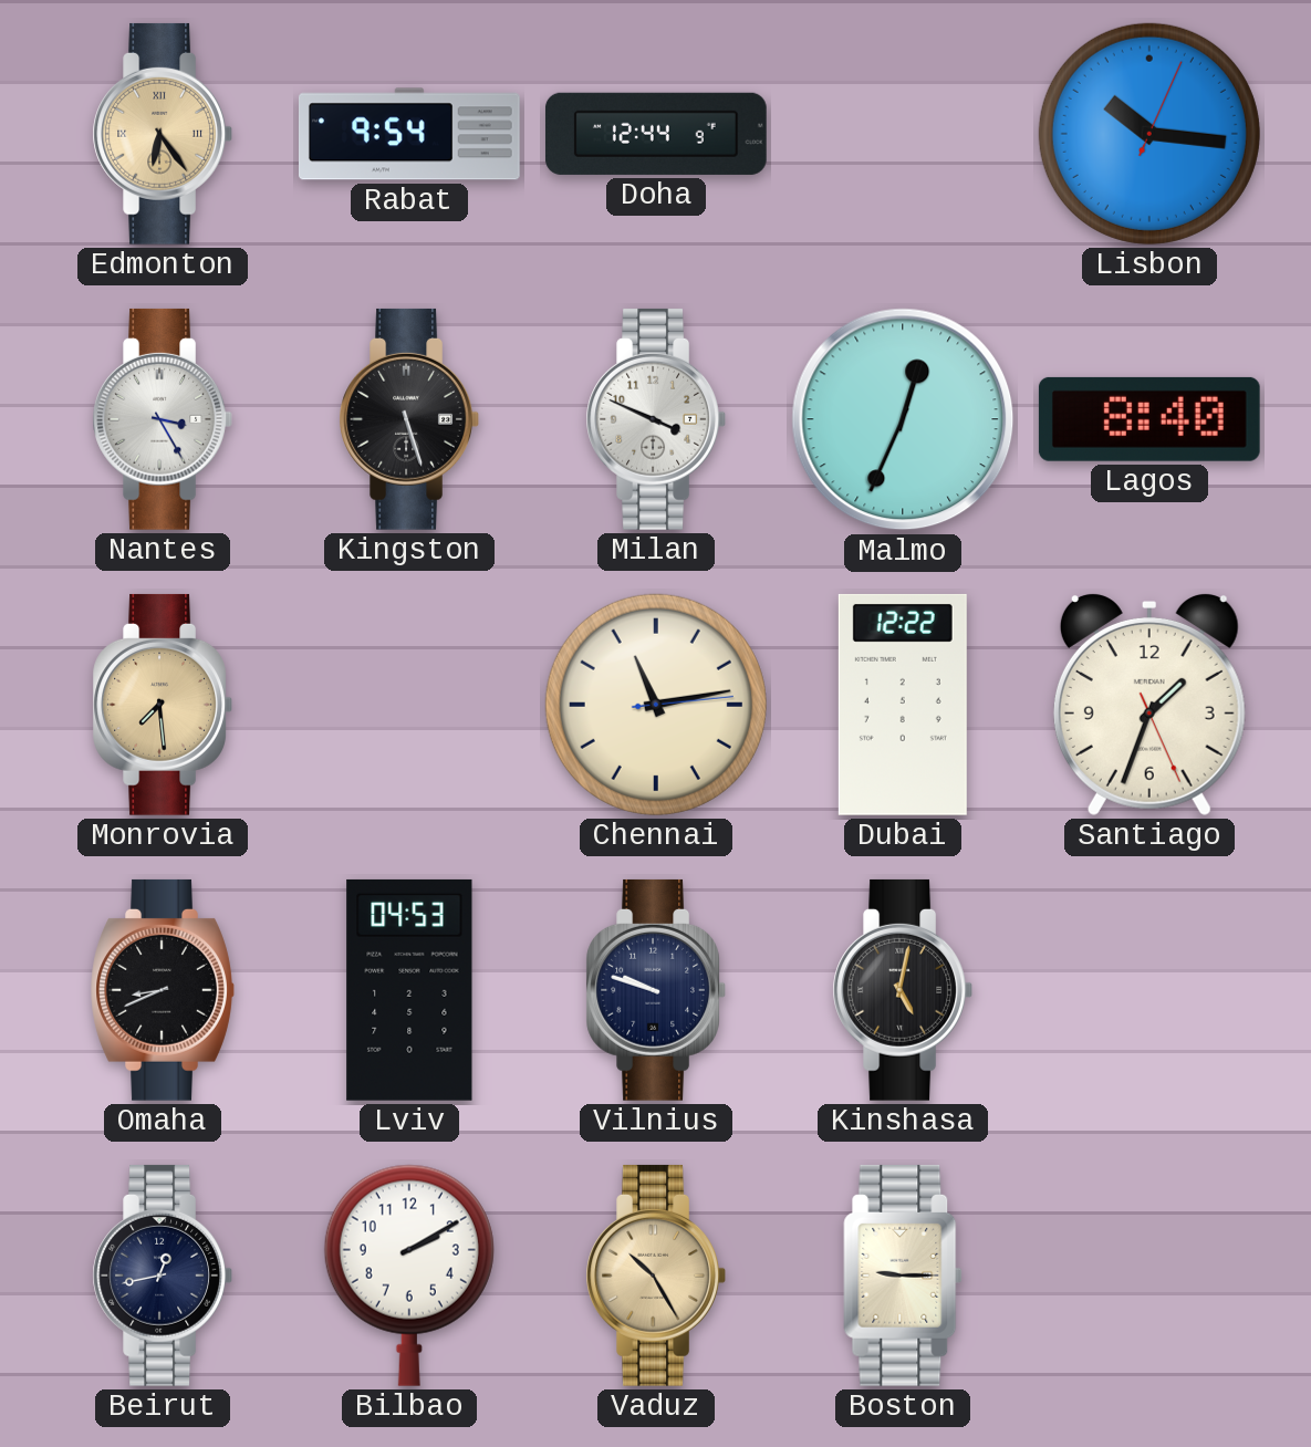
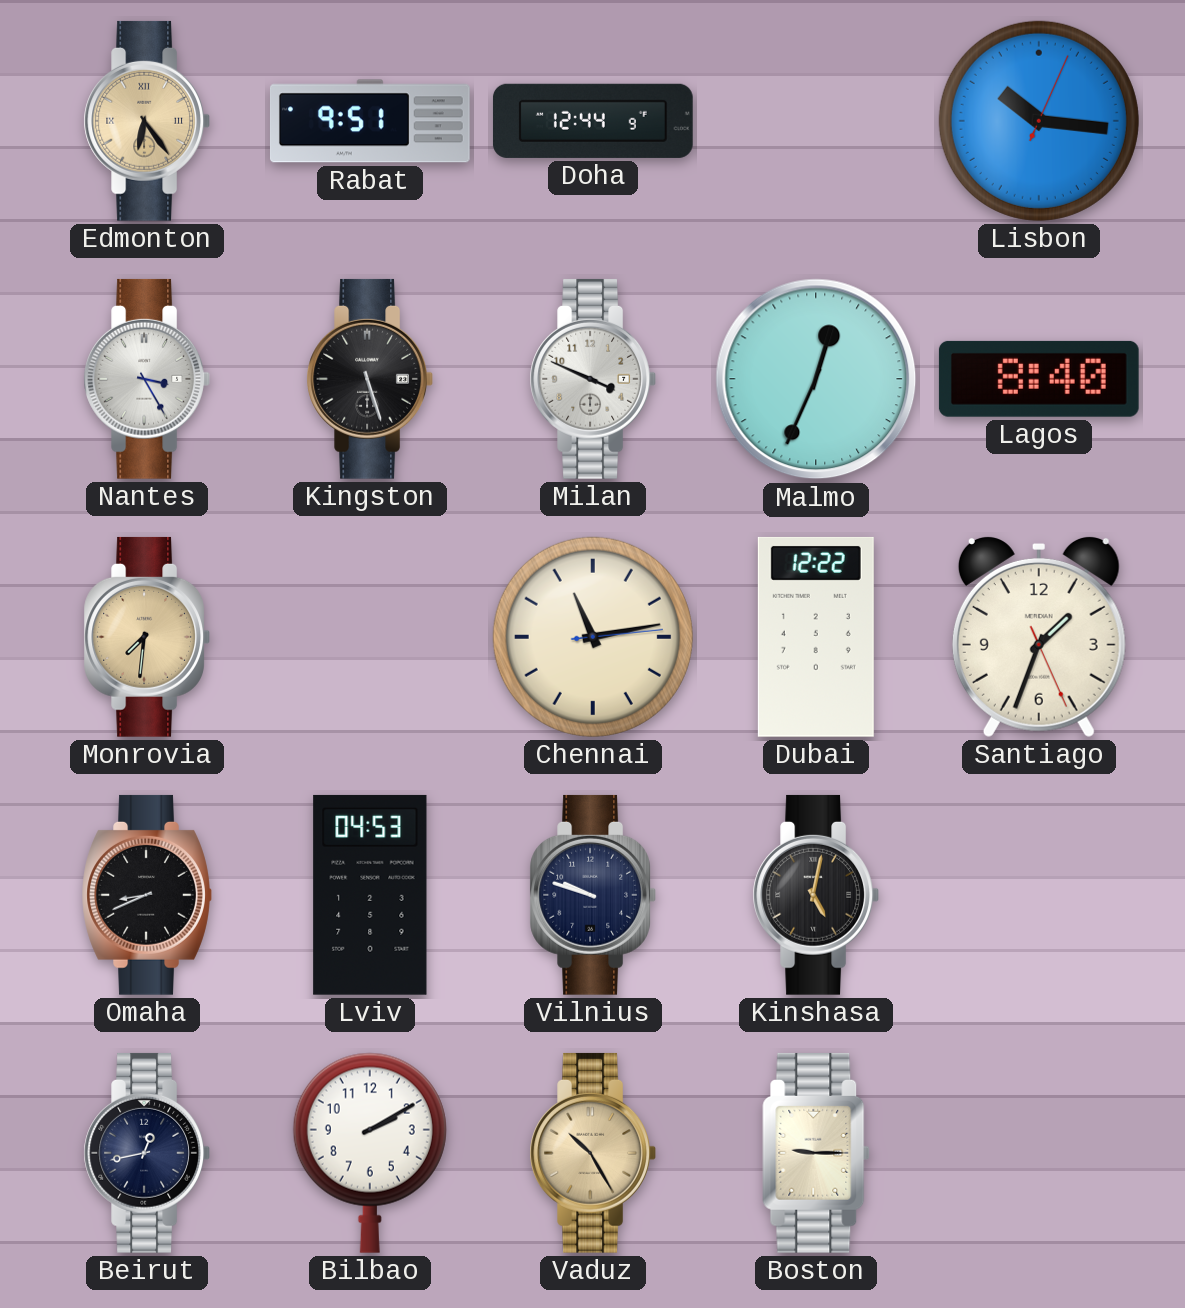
Rabat: 9:54 -> 9:51
Monrovia: 7:29 -> 7:31
